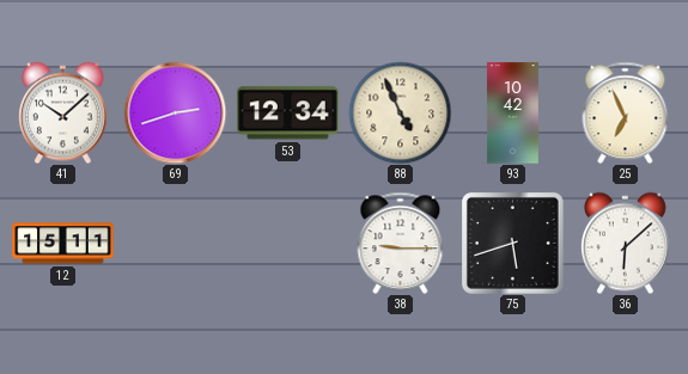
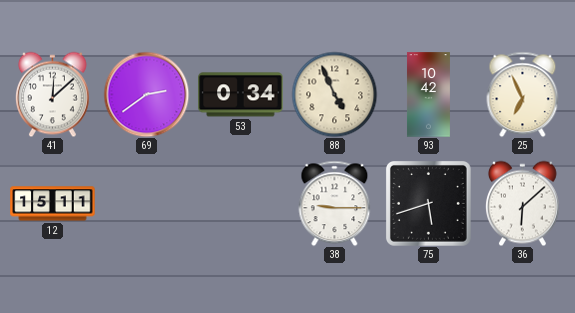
41: 10:08 -> 12:08
69: 2:42 -> 2:39
53: 12:34 -> 0:34
